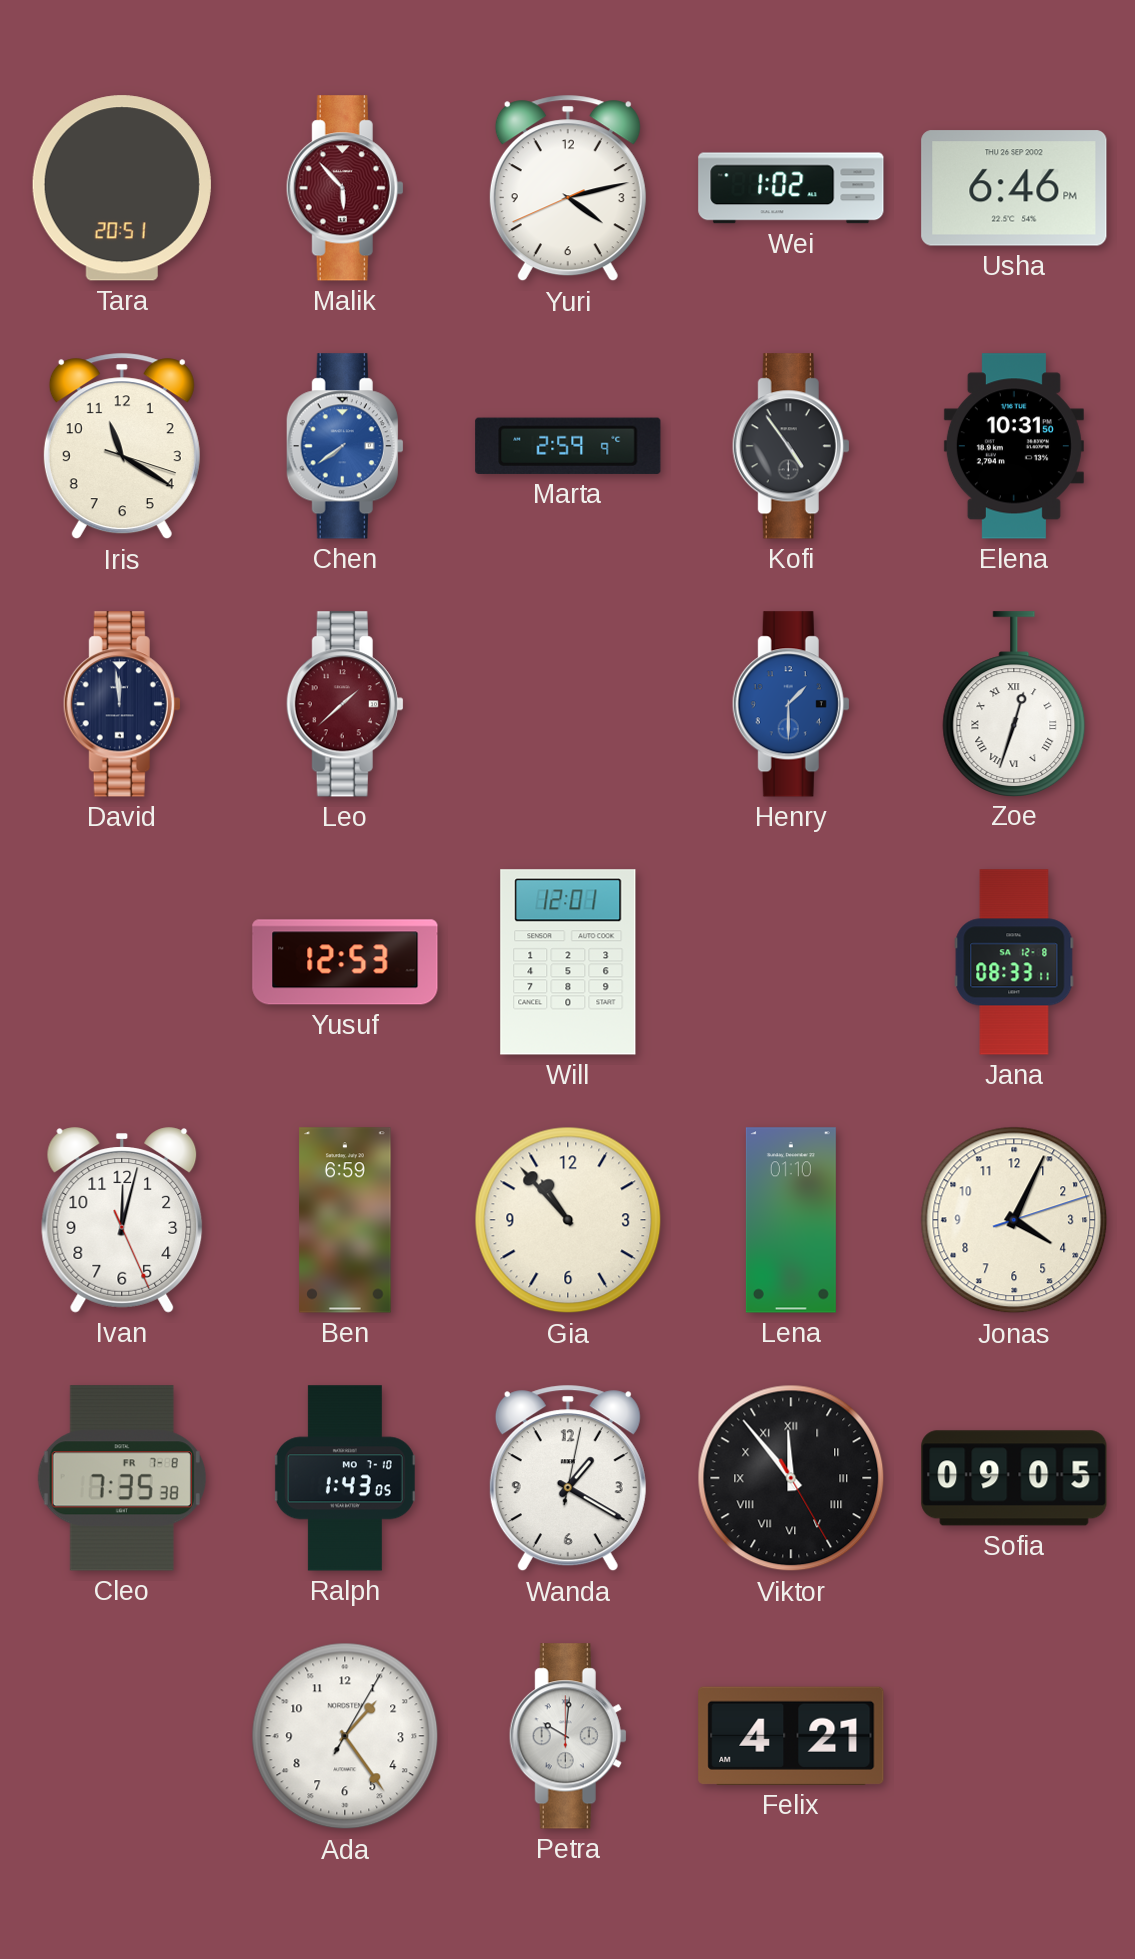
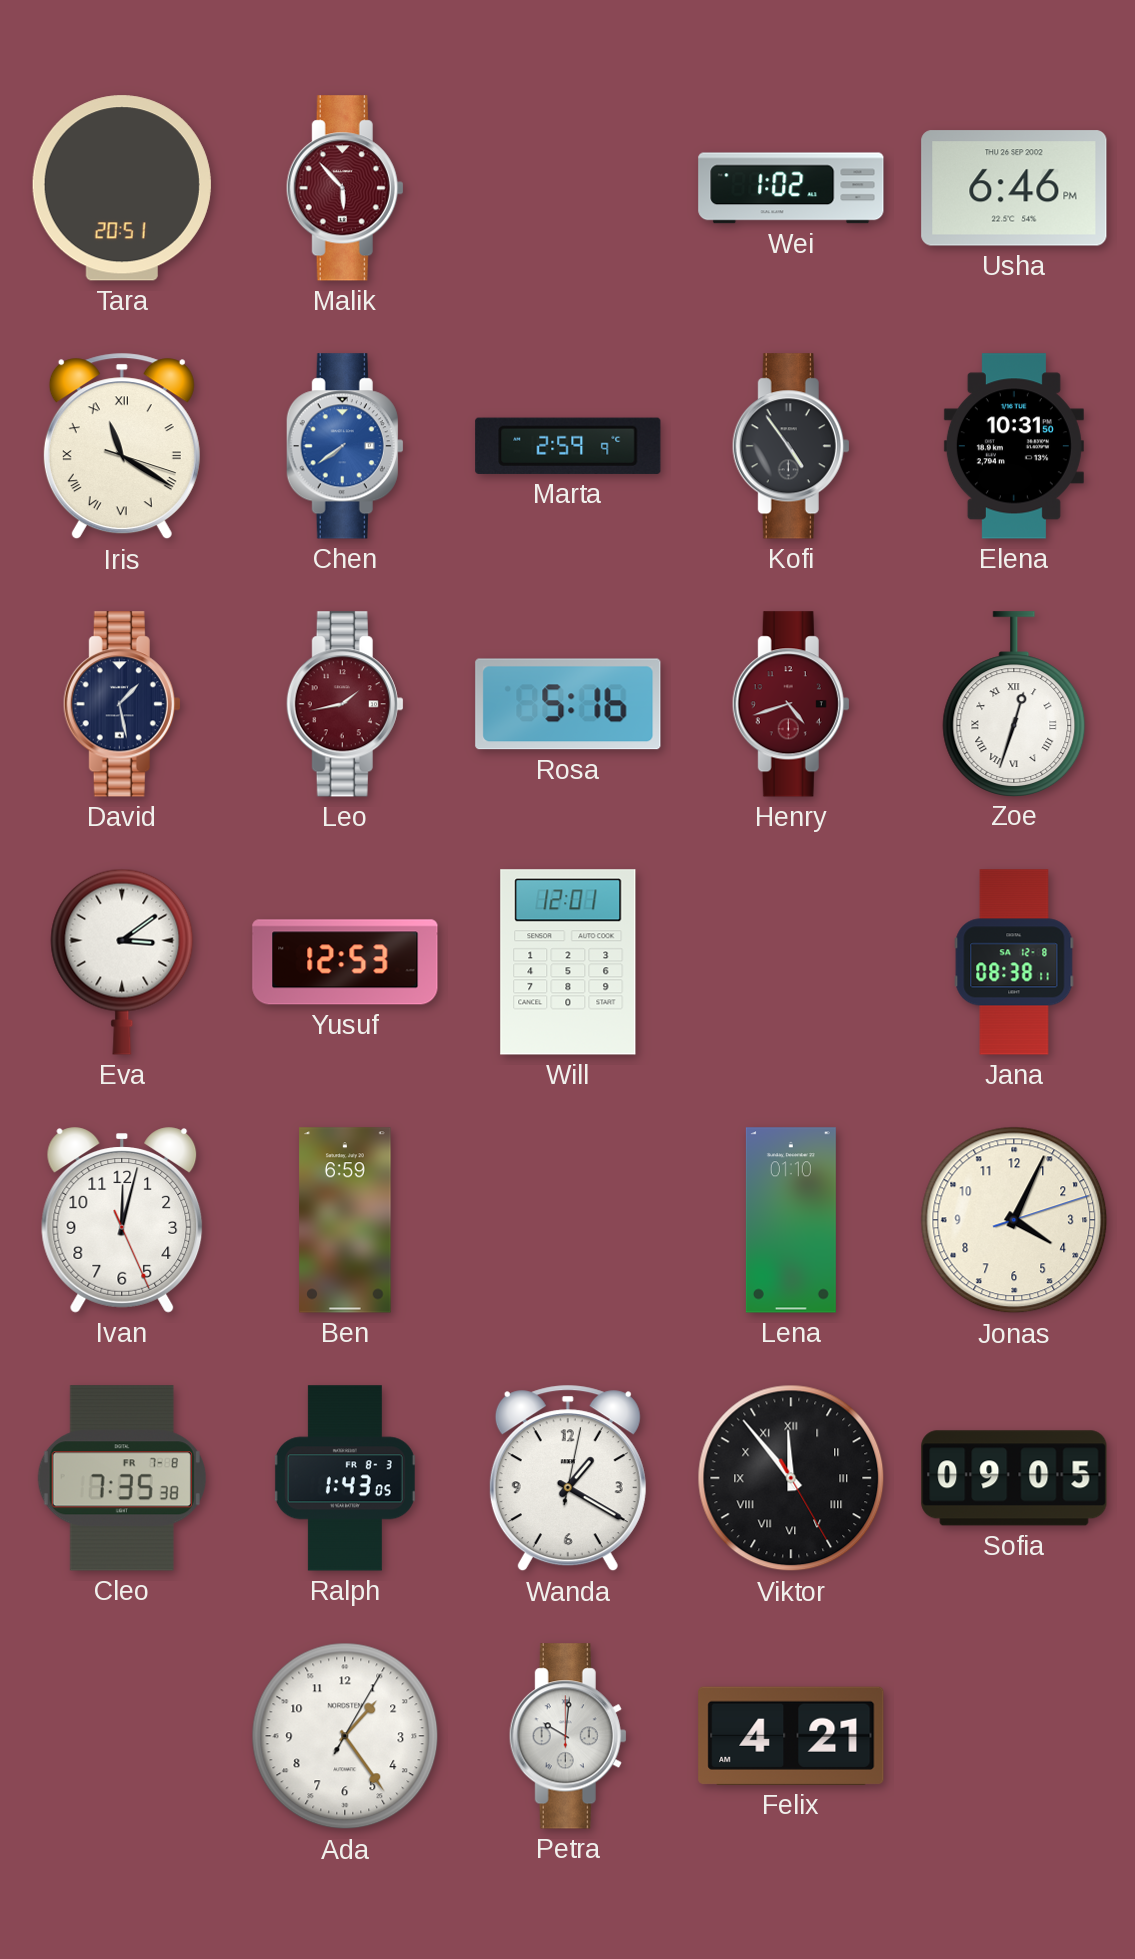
Yuri: 4:12 -> none
Iris numerals: Arabic -> Roman
David: 11:59 -> 1:28
Leo: 1:38 -> 1:43
Rosa: none -> 5:16
Henry: 1:30 -> 4:42
Henry dial: blue -> burgundy
Eva: none -> 3:09
Jana: 08:33 -> 08:38
Gia: 10:53 -> none
Ralph date: MO 7-10 -> FR 8-3
